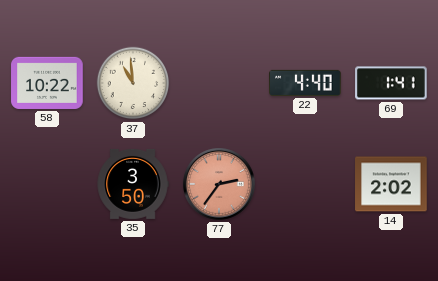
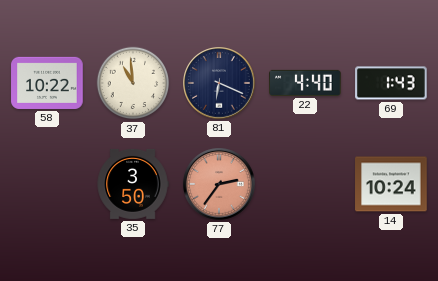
81: none -> 6:19
69: 1:41 -> 1:43
14: 2:02 -> 10:24
